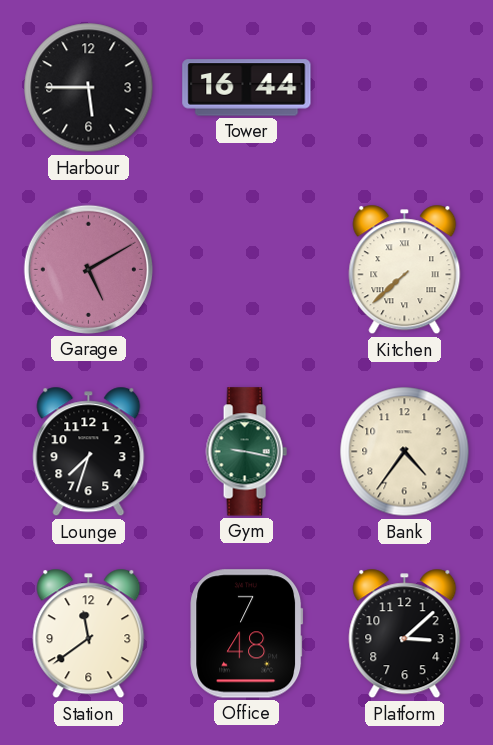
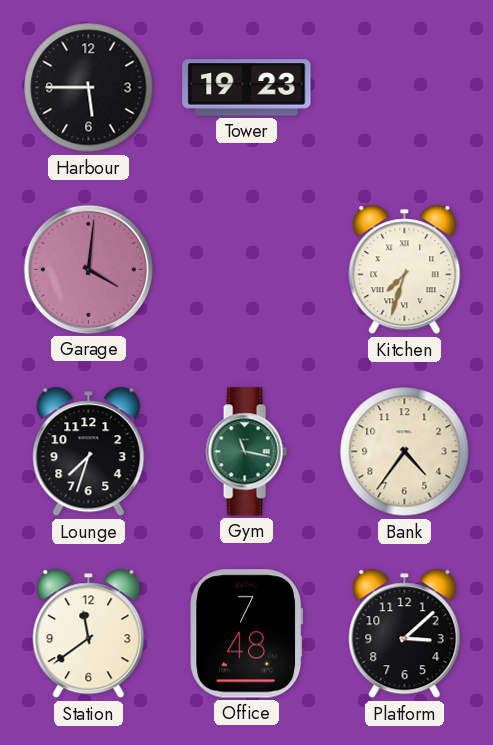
Tower: 16:44 -> 19:23
Garage: 5:10 -> 4:01
Kitchen: 7:38 -> 7:33
Gym: 9:17 -> 11:17
